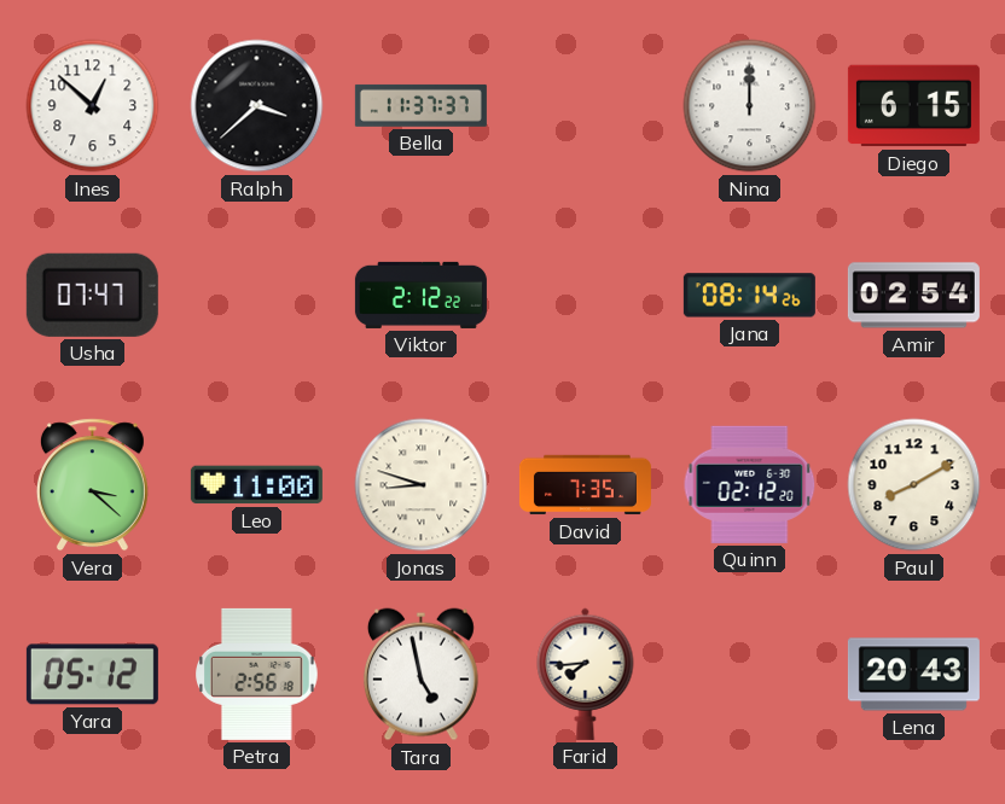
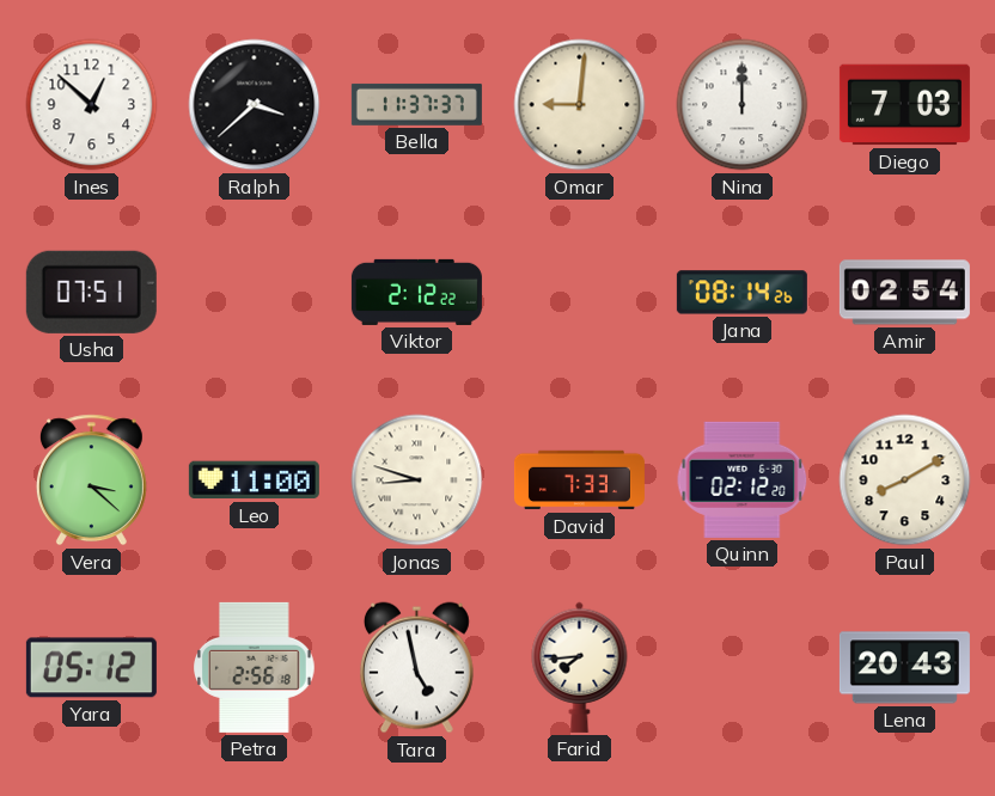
Omar: none -> 9:01
Diego: 6:15 -> 7:03
Usha: 07:47 -> 07:51
David: 7:35 -> 7:33
